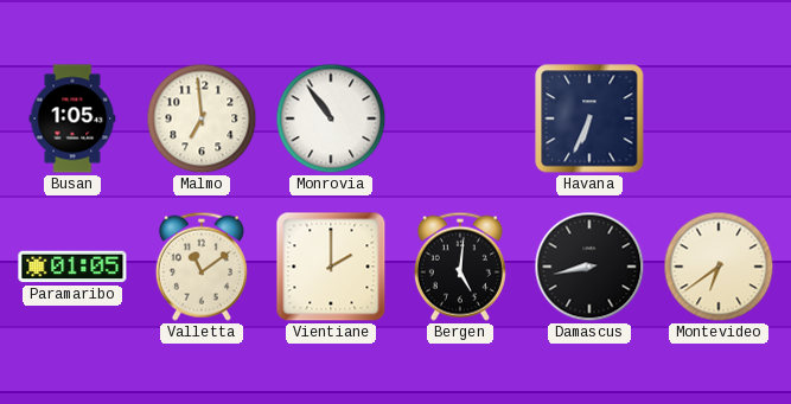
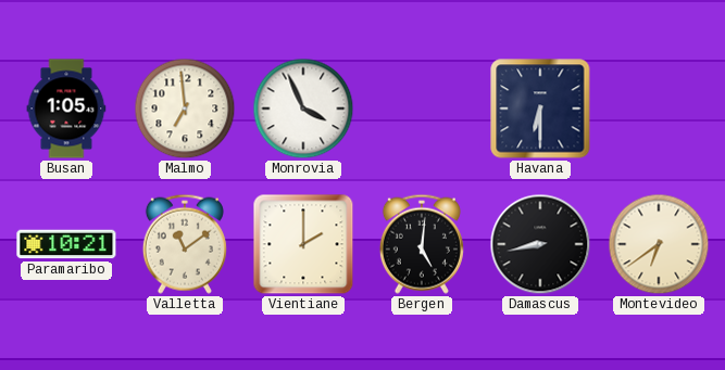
Monrovia: 10:54 -> 3:56
Havana: 6:34 -> 6:30
Paramaribo: 01:05 -> 10:21
